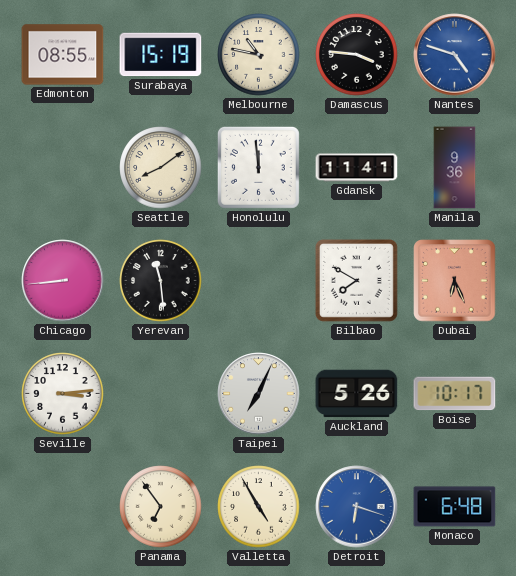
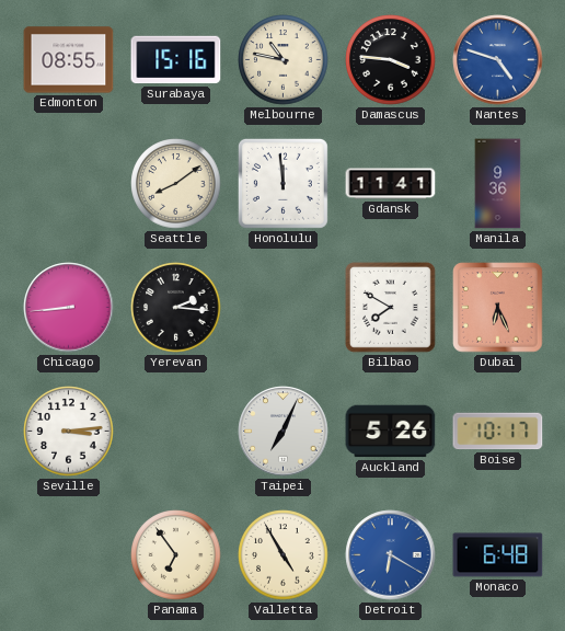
Surabaya: 15:19 -> 15:16
Yerevan: 11:29 -> 2:16
Detroit: 6:18 -> 6:20
